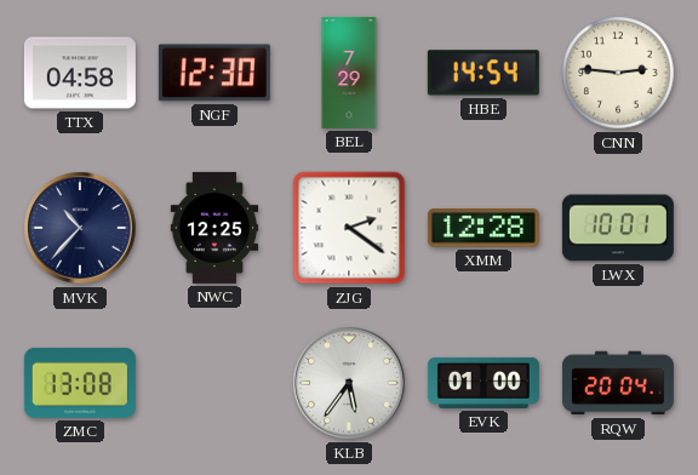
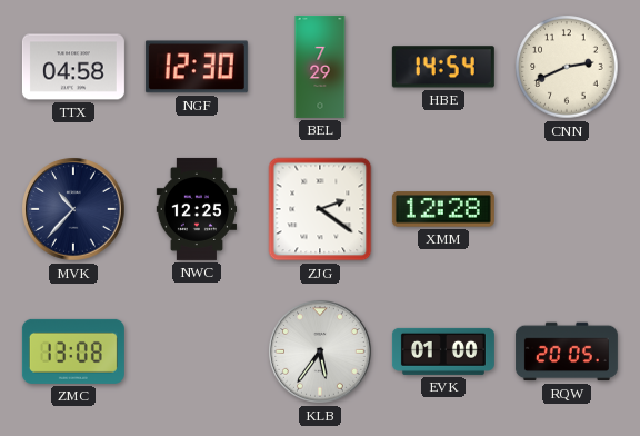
CNN: 2:46 -> 2:41
LWX: 10:01 -> none
RQW: 20:04 -> 20:05
